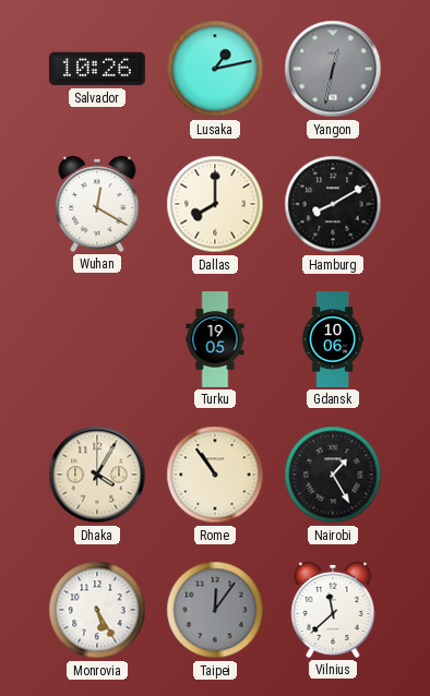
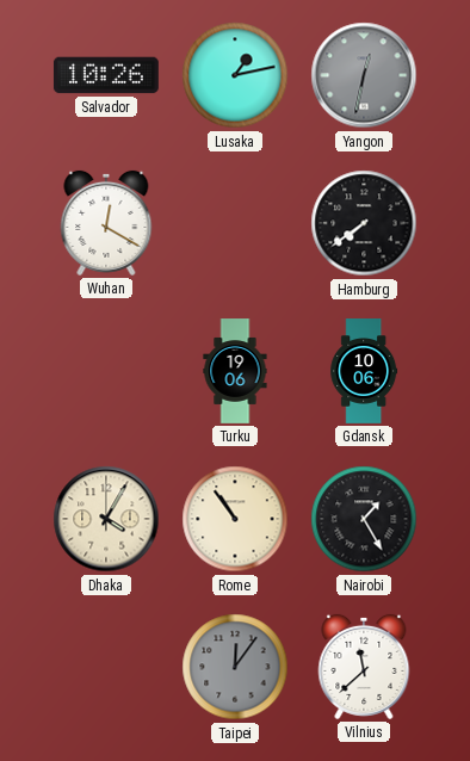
Dallas: 8:00 -> none
Hamburg: 8:10 -> 7:39
Turku: 19:05 -> 19:06
Monrovia: 5:25 -> none
